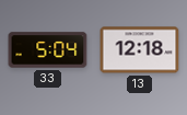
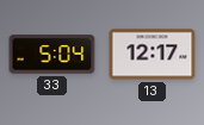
13: 12:18 -> 12:17
